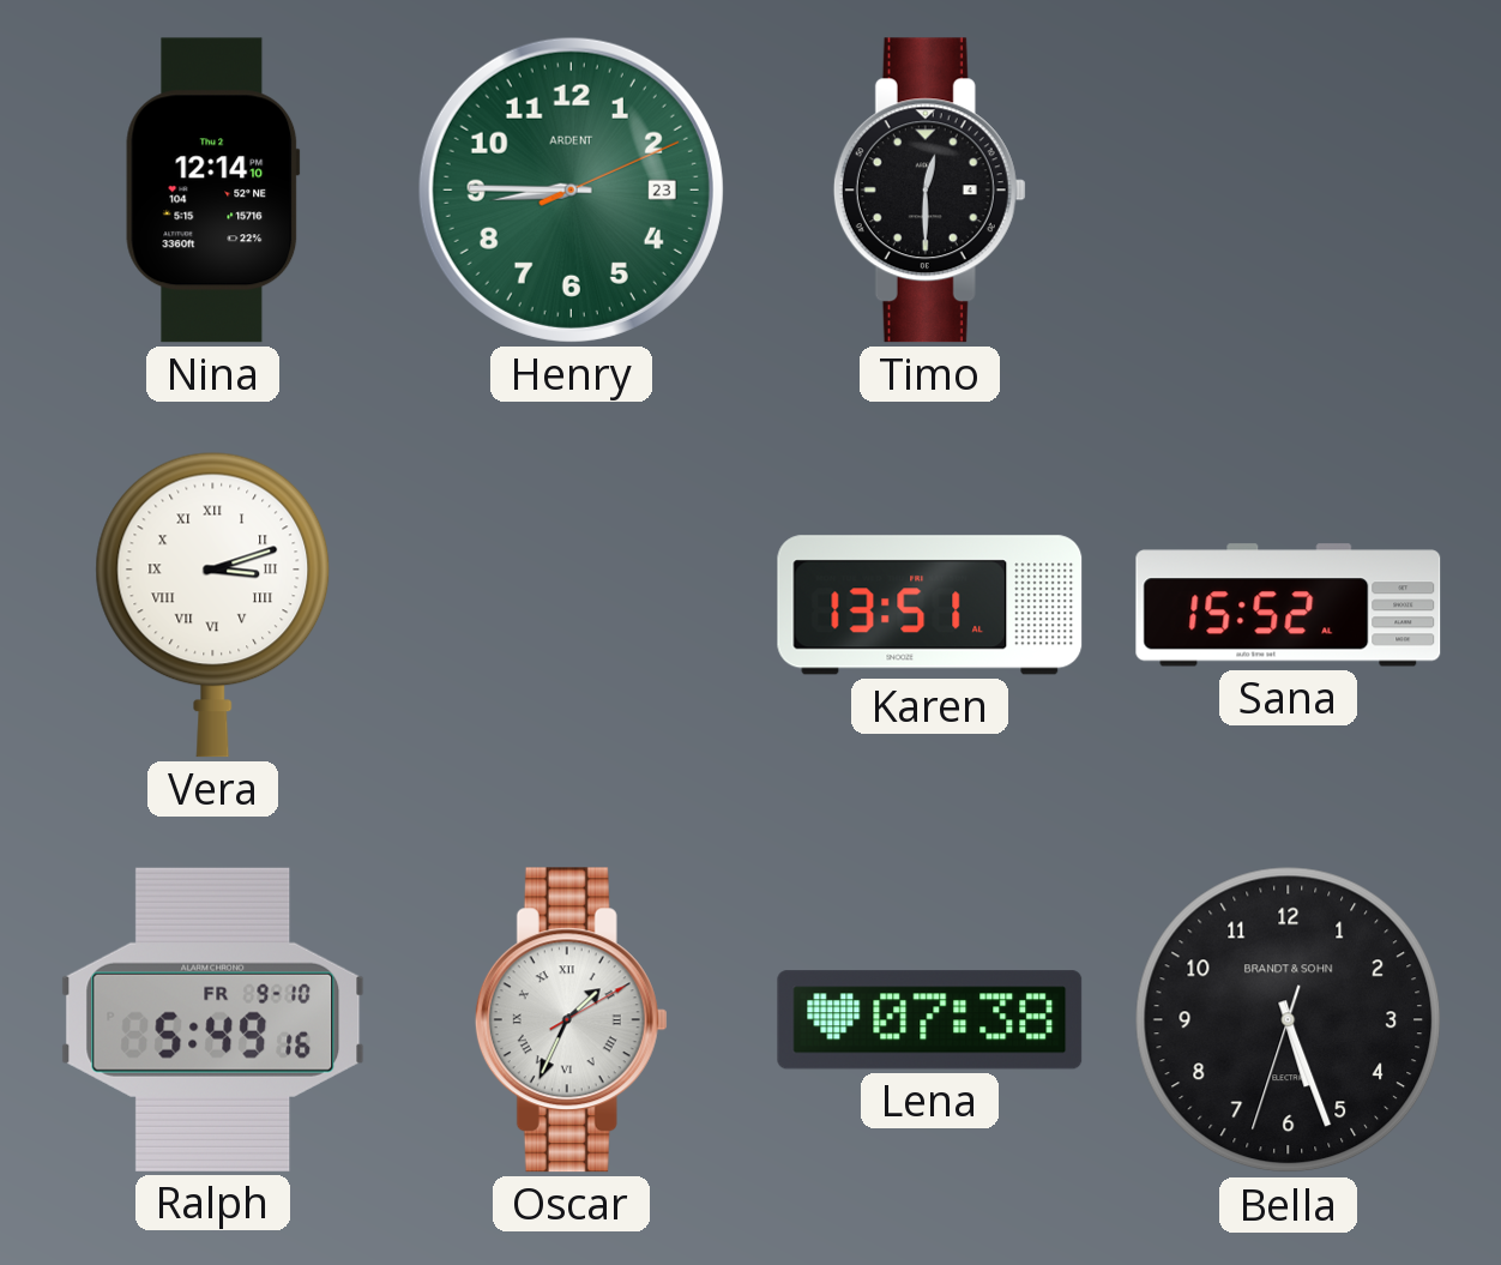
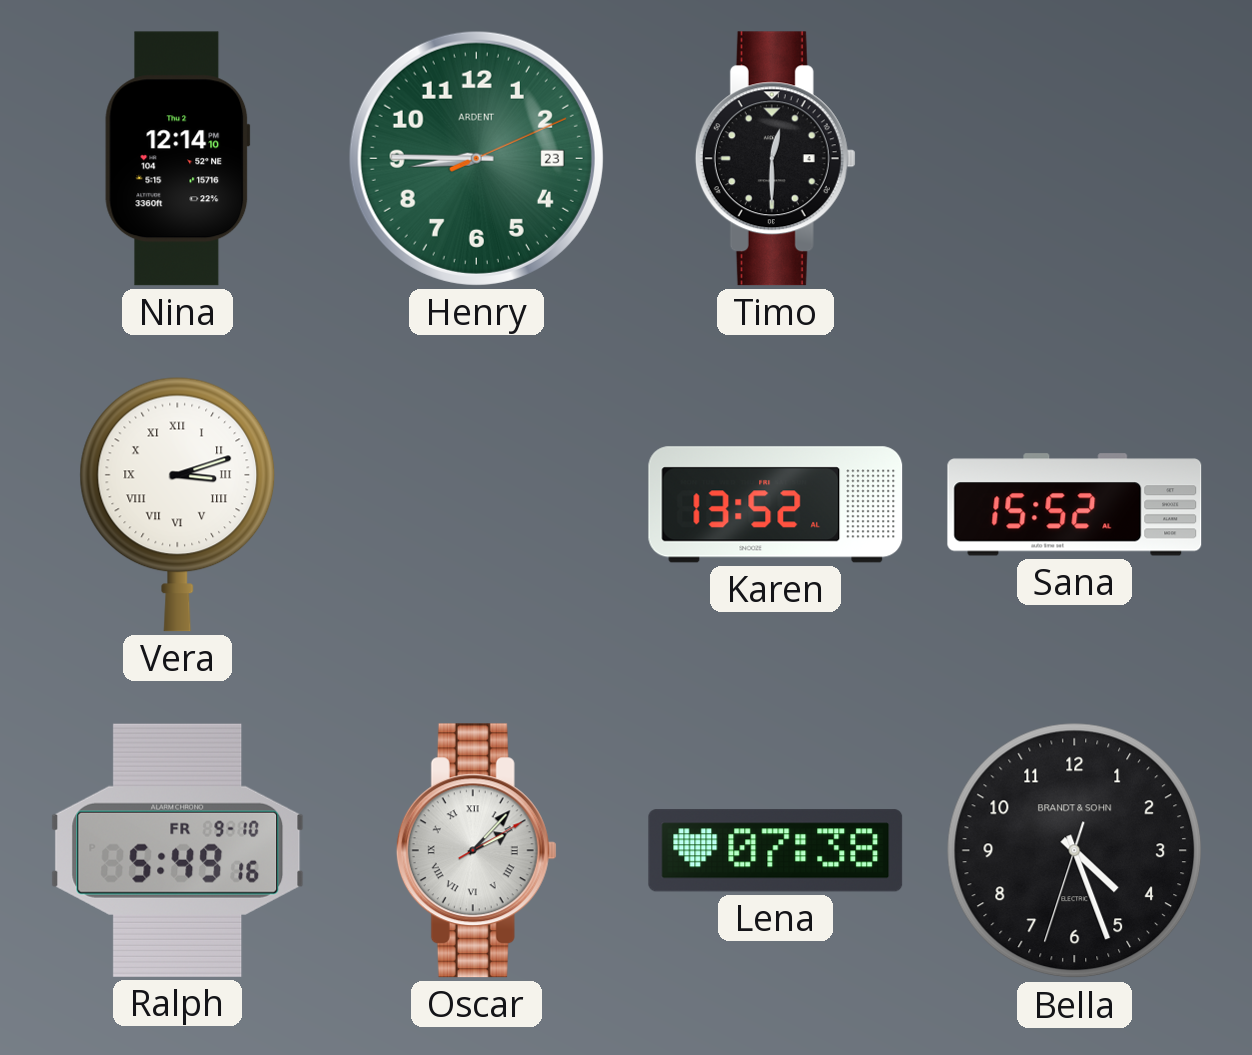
Karen: 13:51 -> 13:52
Oscar: 1:34 -> 2:07
Bella: 5:26 -> 4:26
